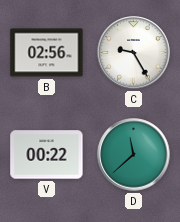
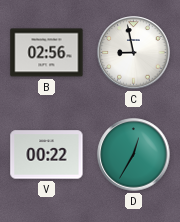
C: 9:25 -> 8:58
D: 11:38 -> 12:35
